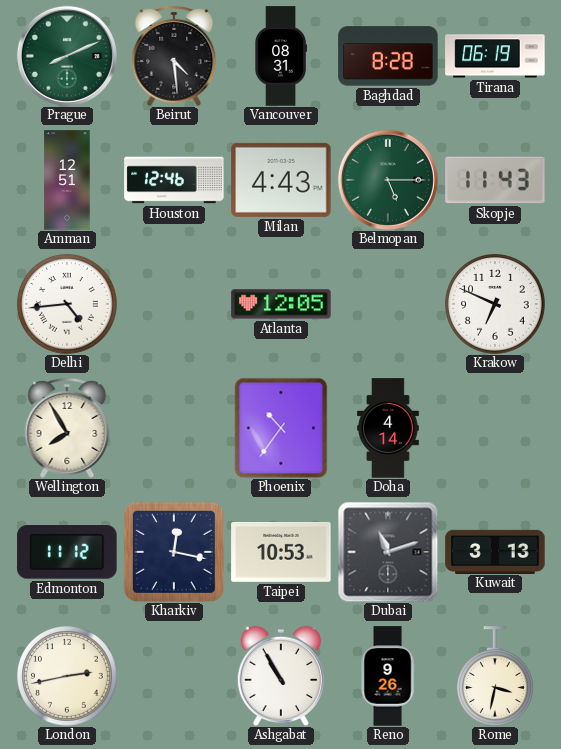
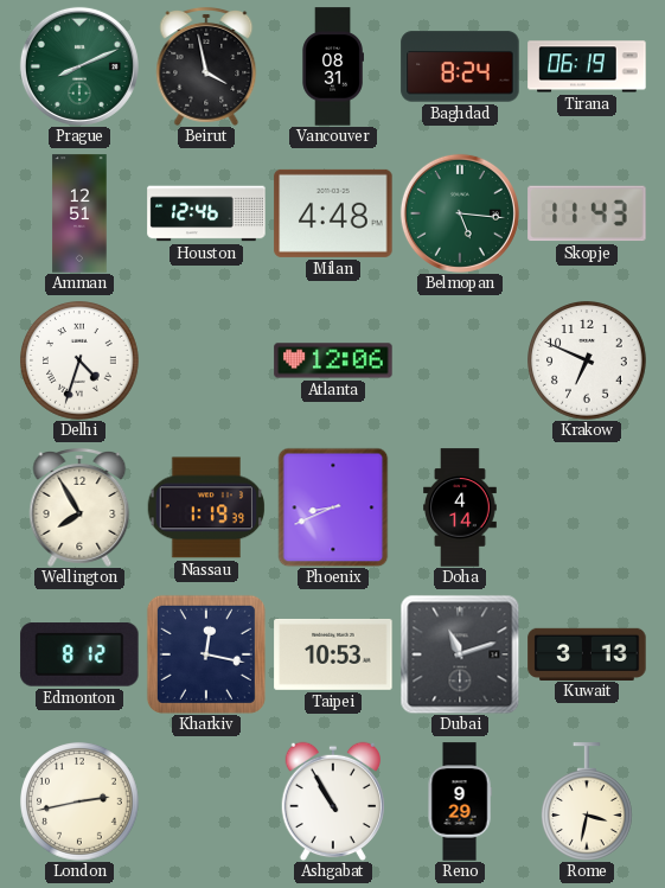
Beirut: 4:29 -> 3:58
Baghdad: 8:28 -> 8:24
Milan: 4:43 -> 4:48
Belmopan: 5:15 -> 5:16
Delhi: 4:44 -> 4:33
Atlanta: 12:05 -> 12:06
Nassau: none -> 1:19
Phoenix: 10:36 -> 8:41
Edmonton: 11:12 -> 8:12
Reno: 9:26 -> 9:29
